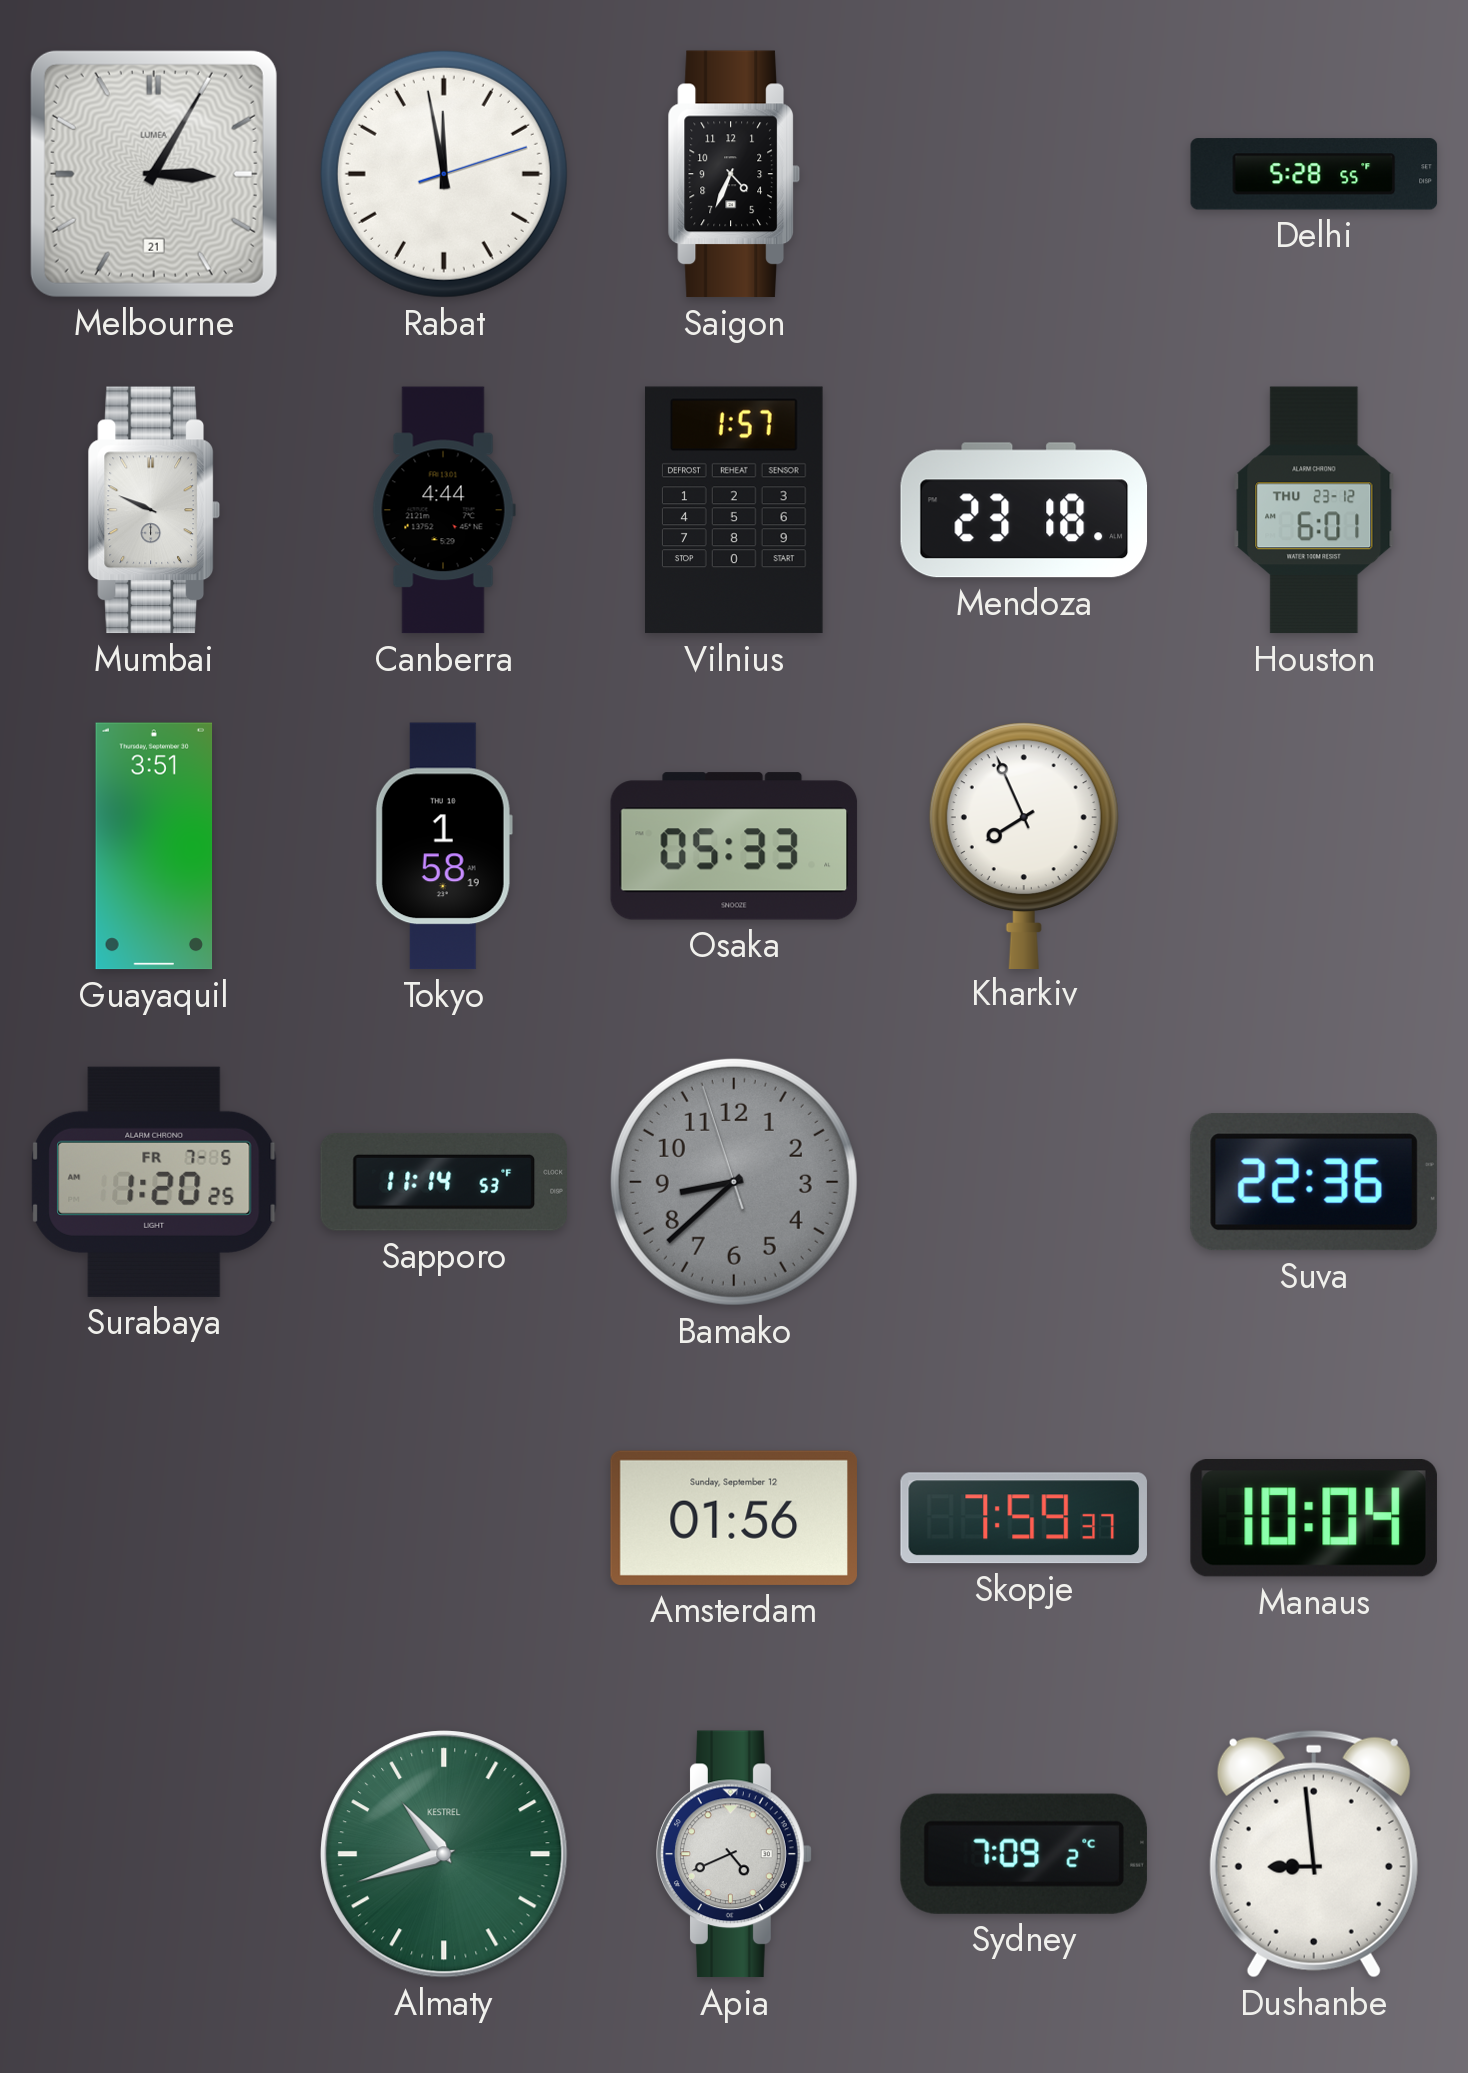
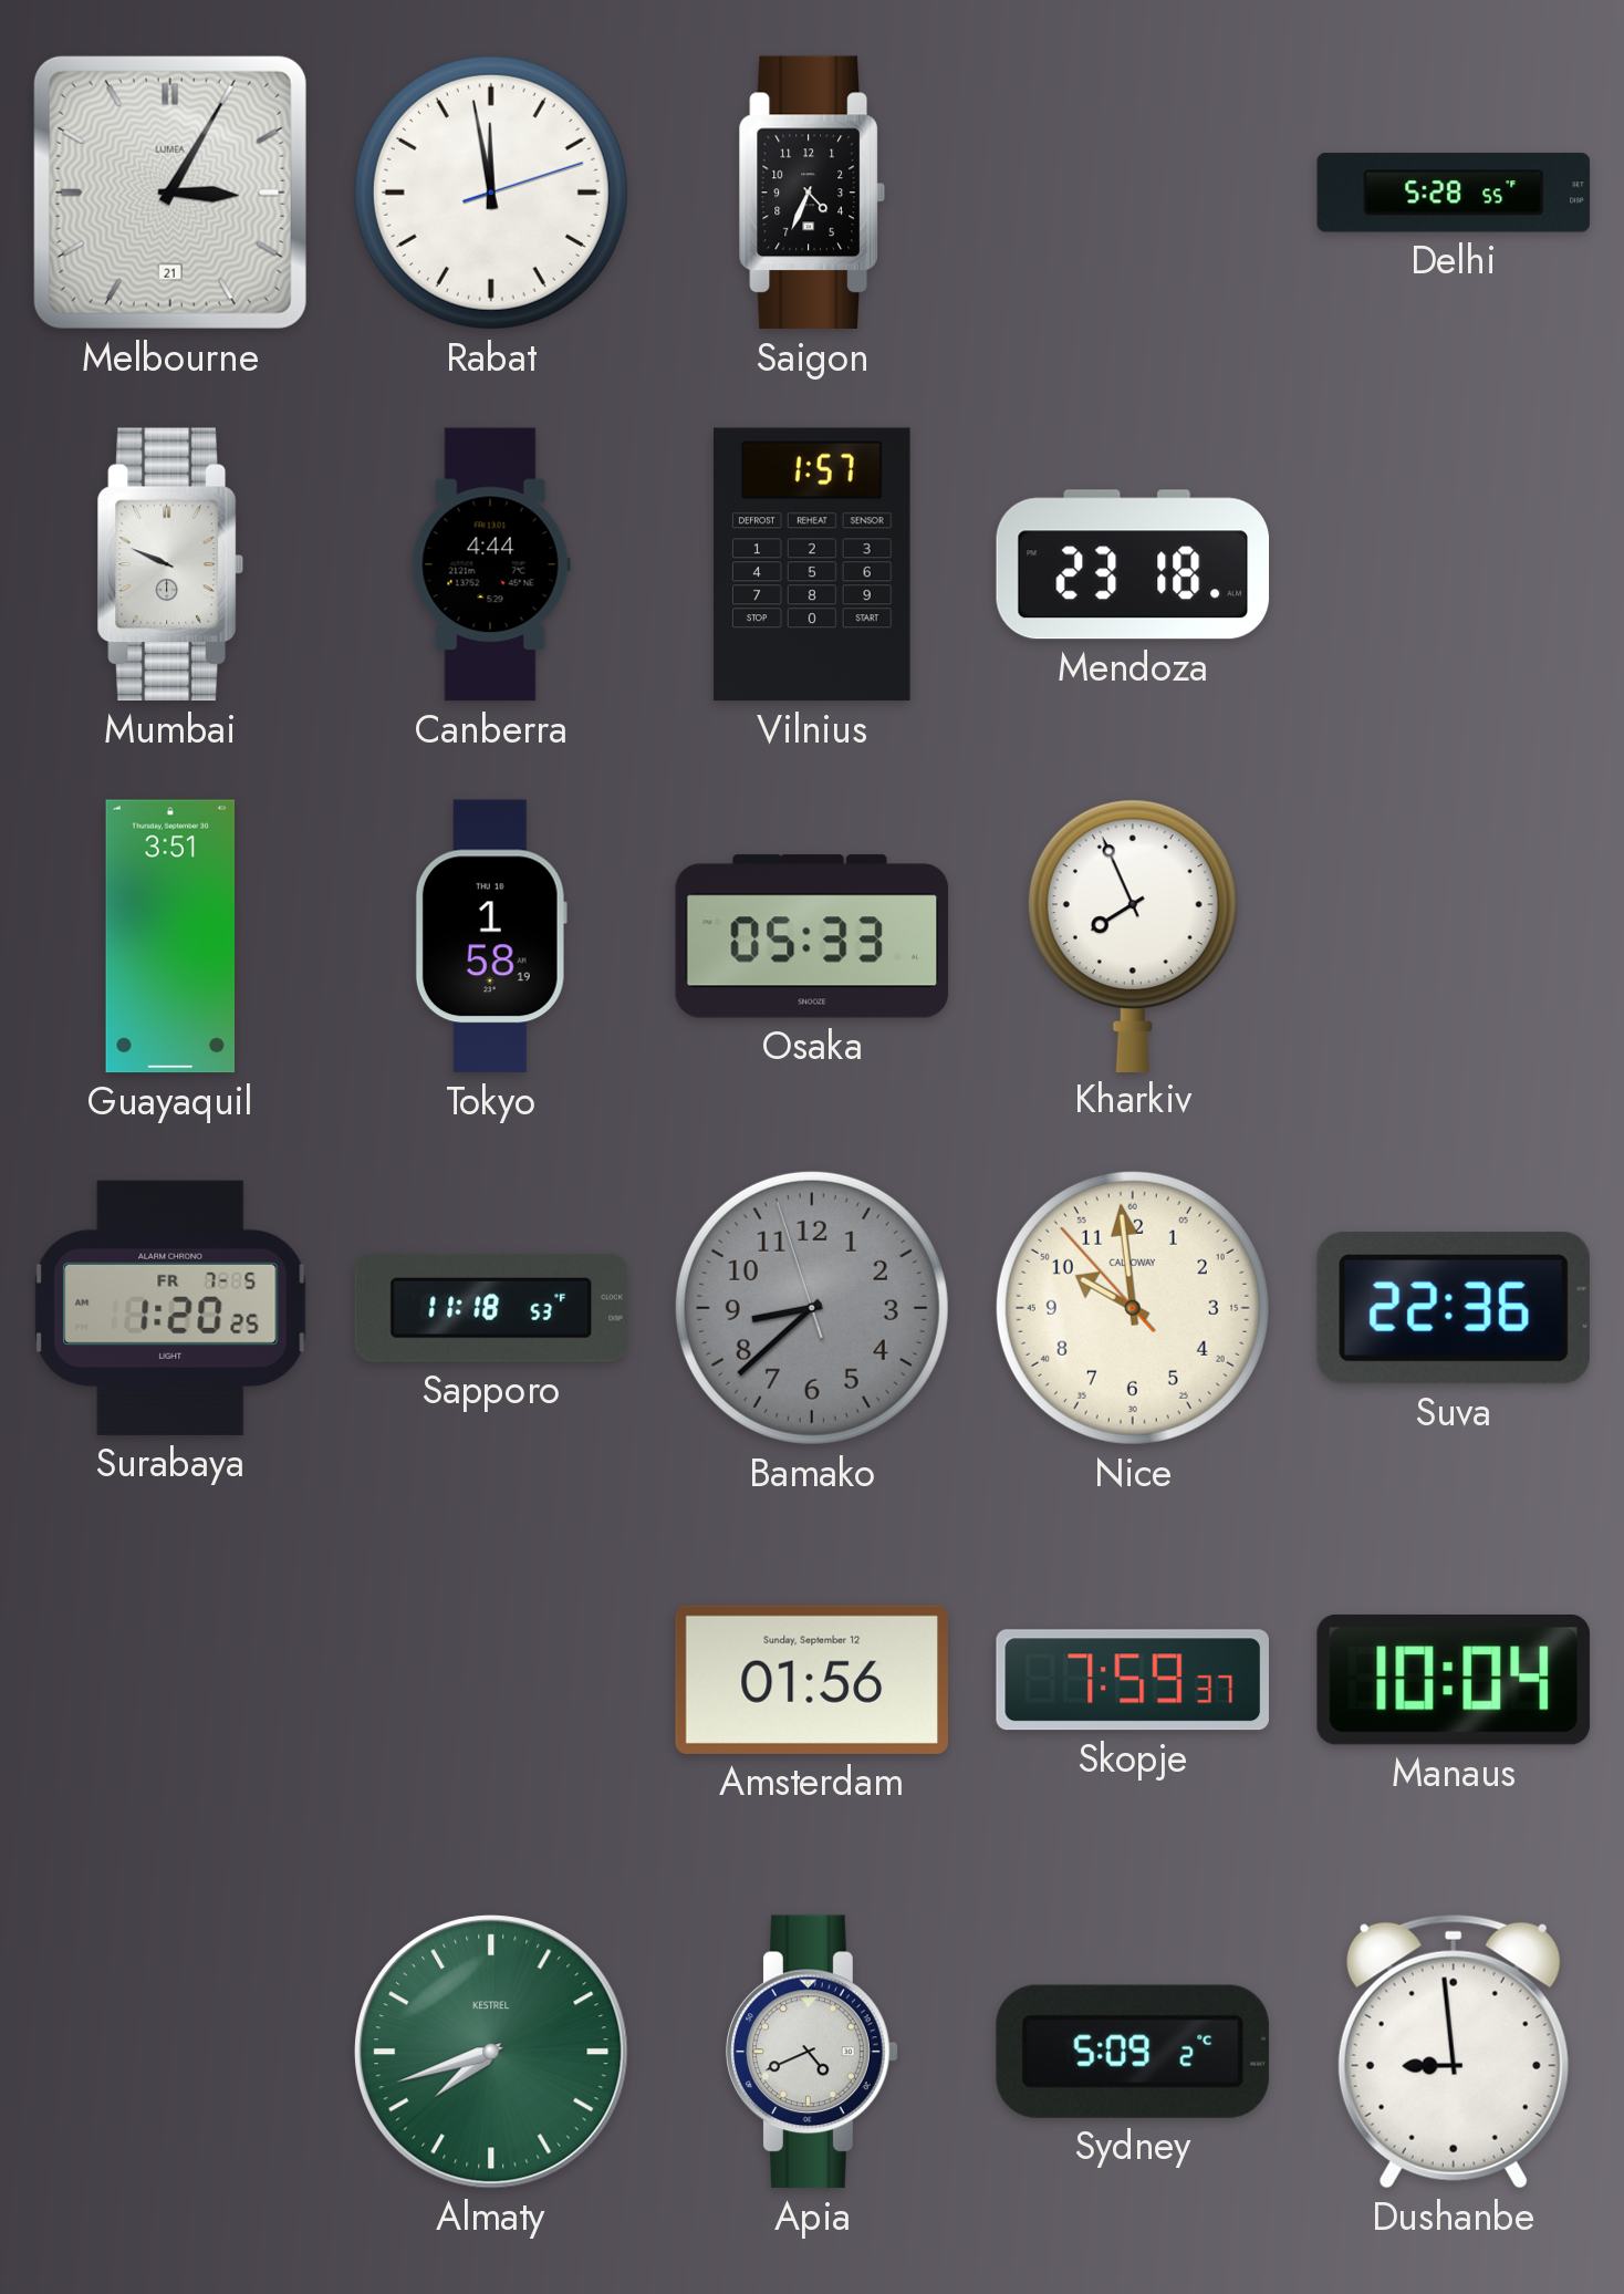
Houston: 6:01 -> none
Sapporo: 11:14 -> 11:18
Nice: none -> 9:58
Almaty: 10:42 -> 7:42
Sydney: 7:09 -> 5:09
